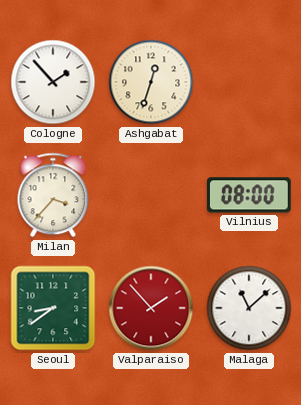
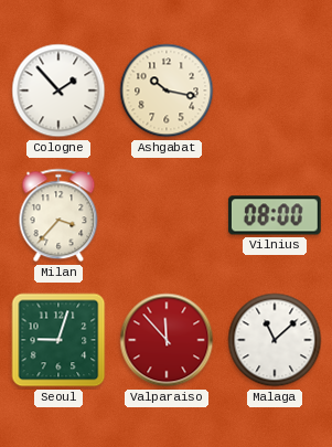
Ashgabat: 12:33 -> 10:17
Seoul: 8:39 -> 9:03
Valparaiso: 1:53 -> 11:53
